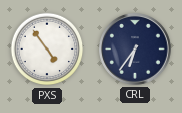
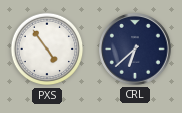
CRL: 6:36 -> 6:38
